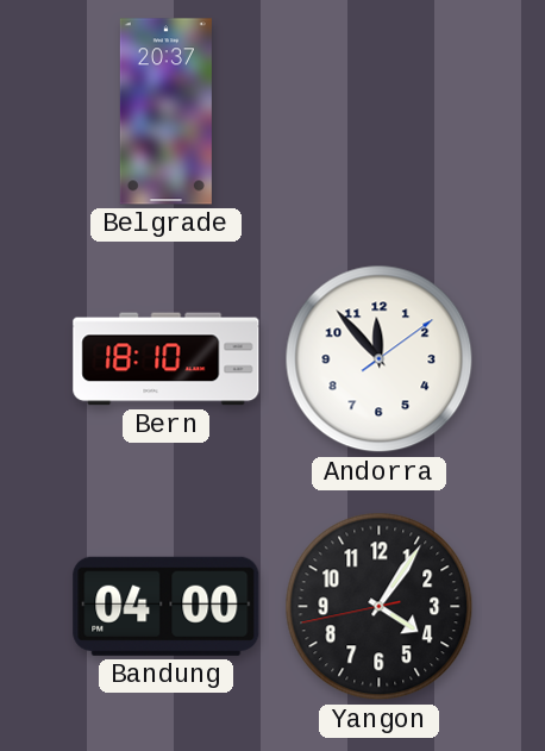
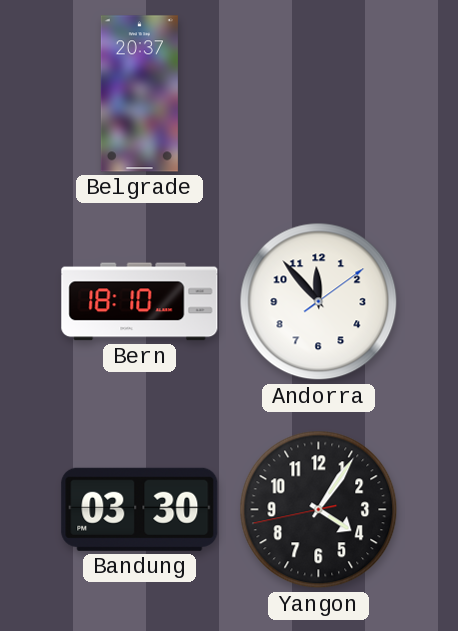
Bandung: 04:00 -> 03:30
